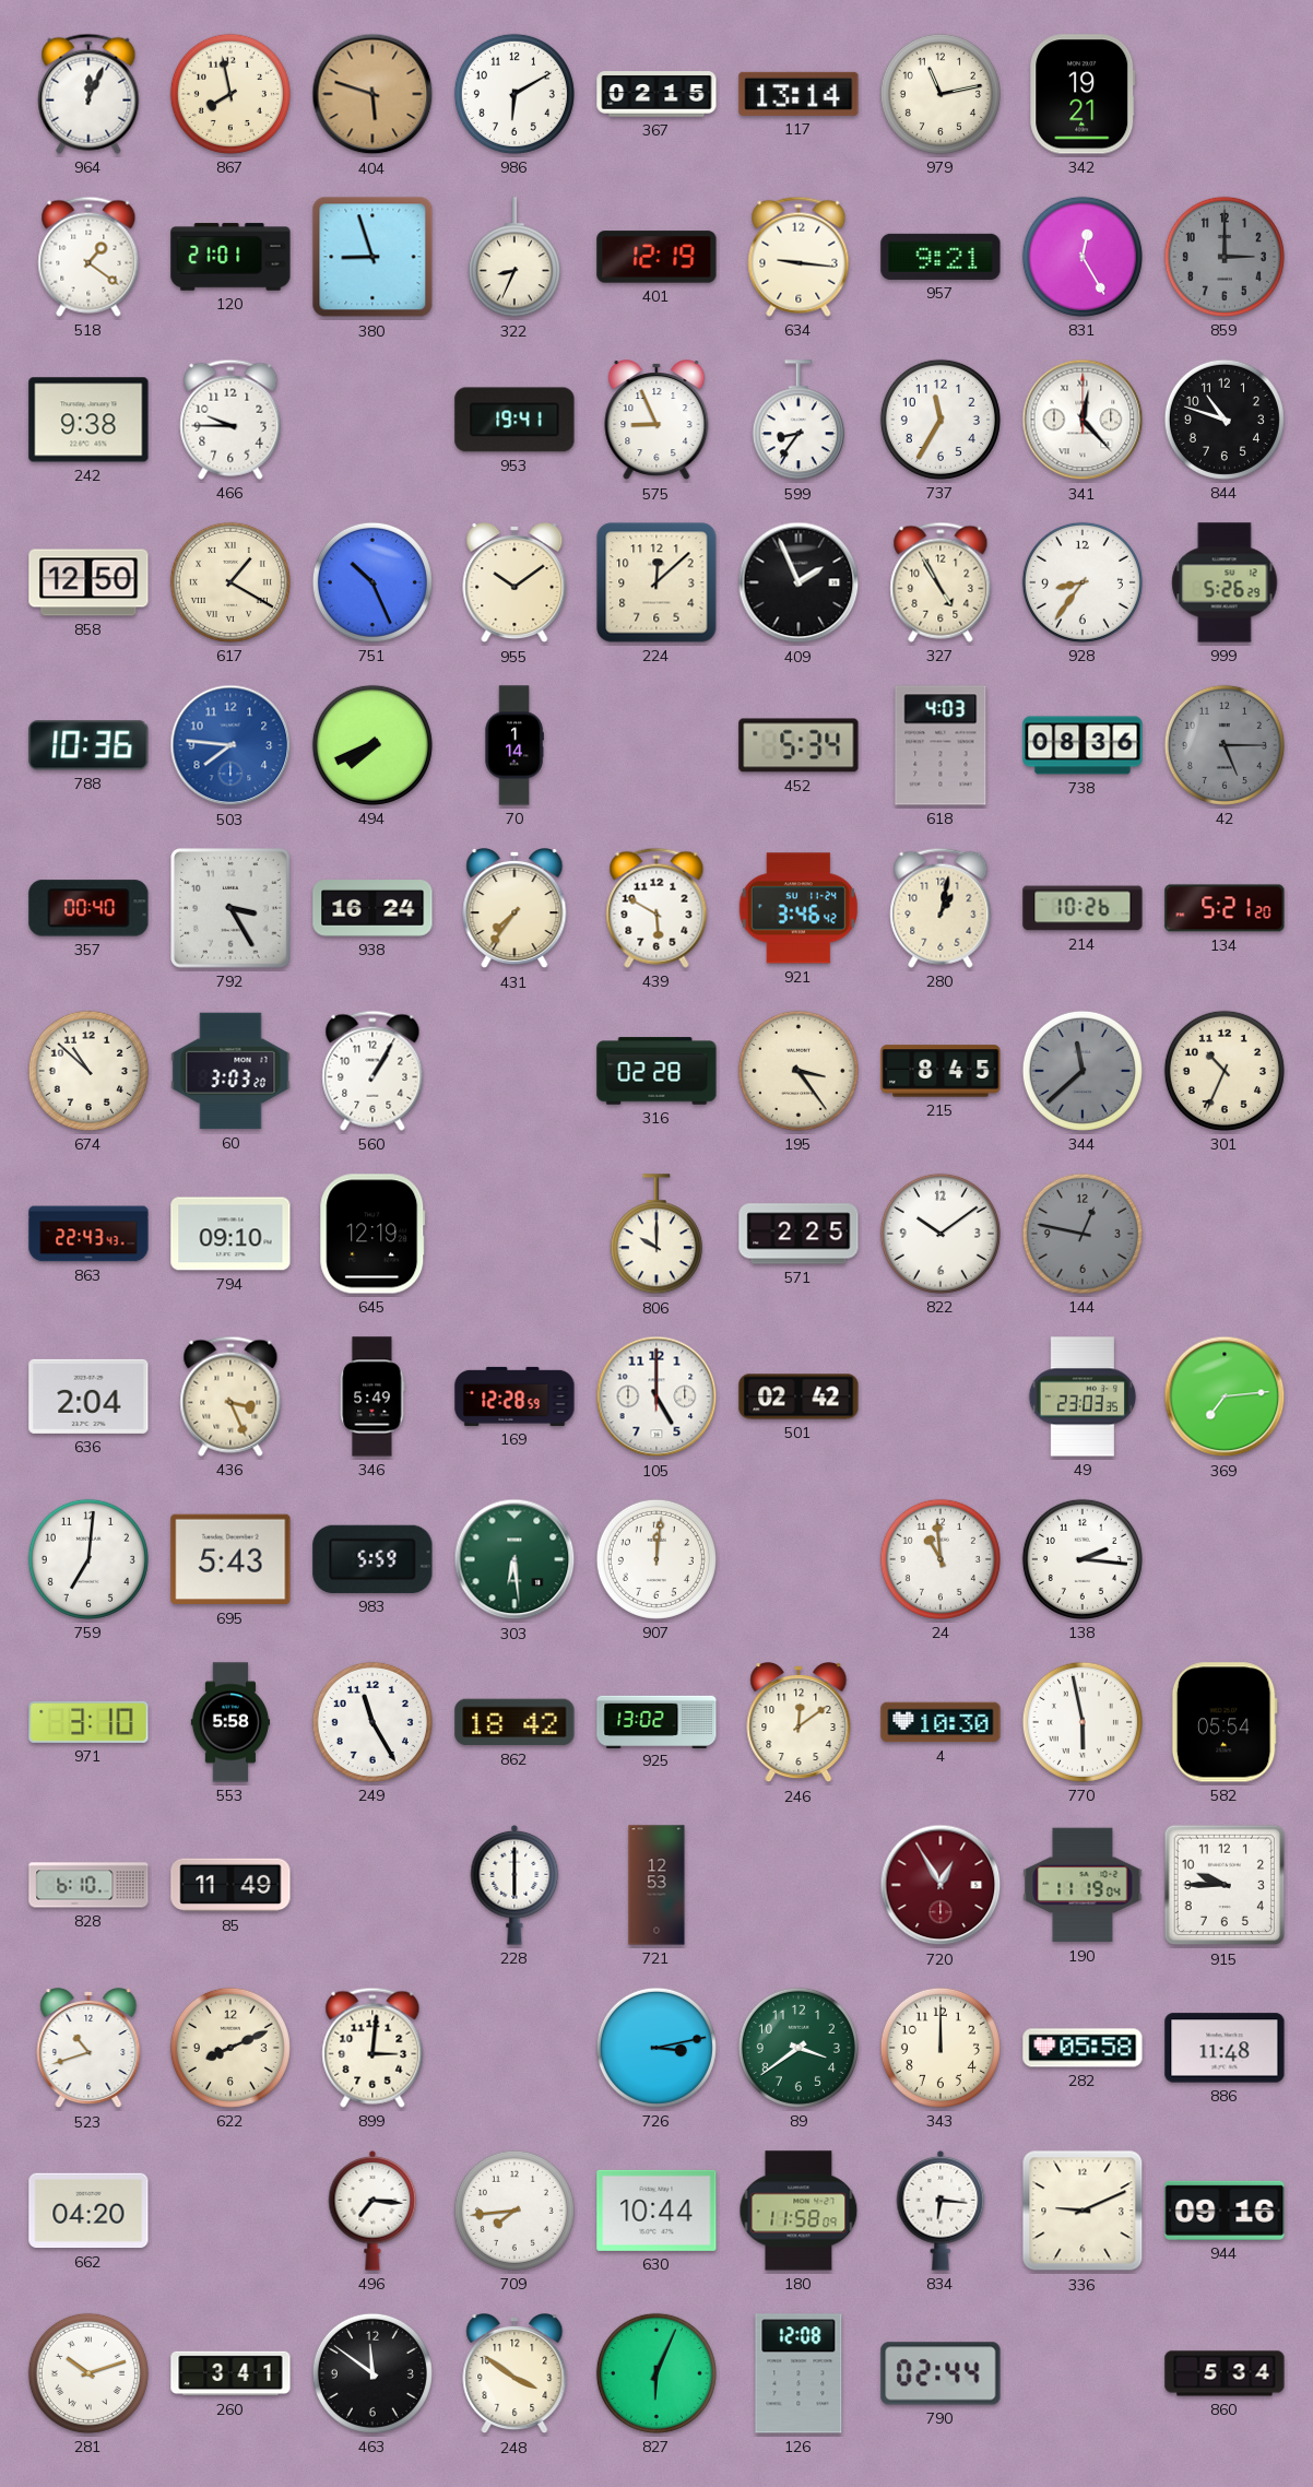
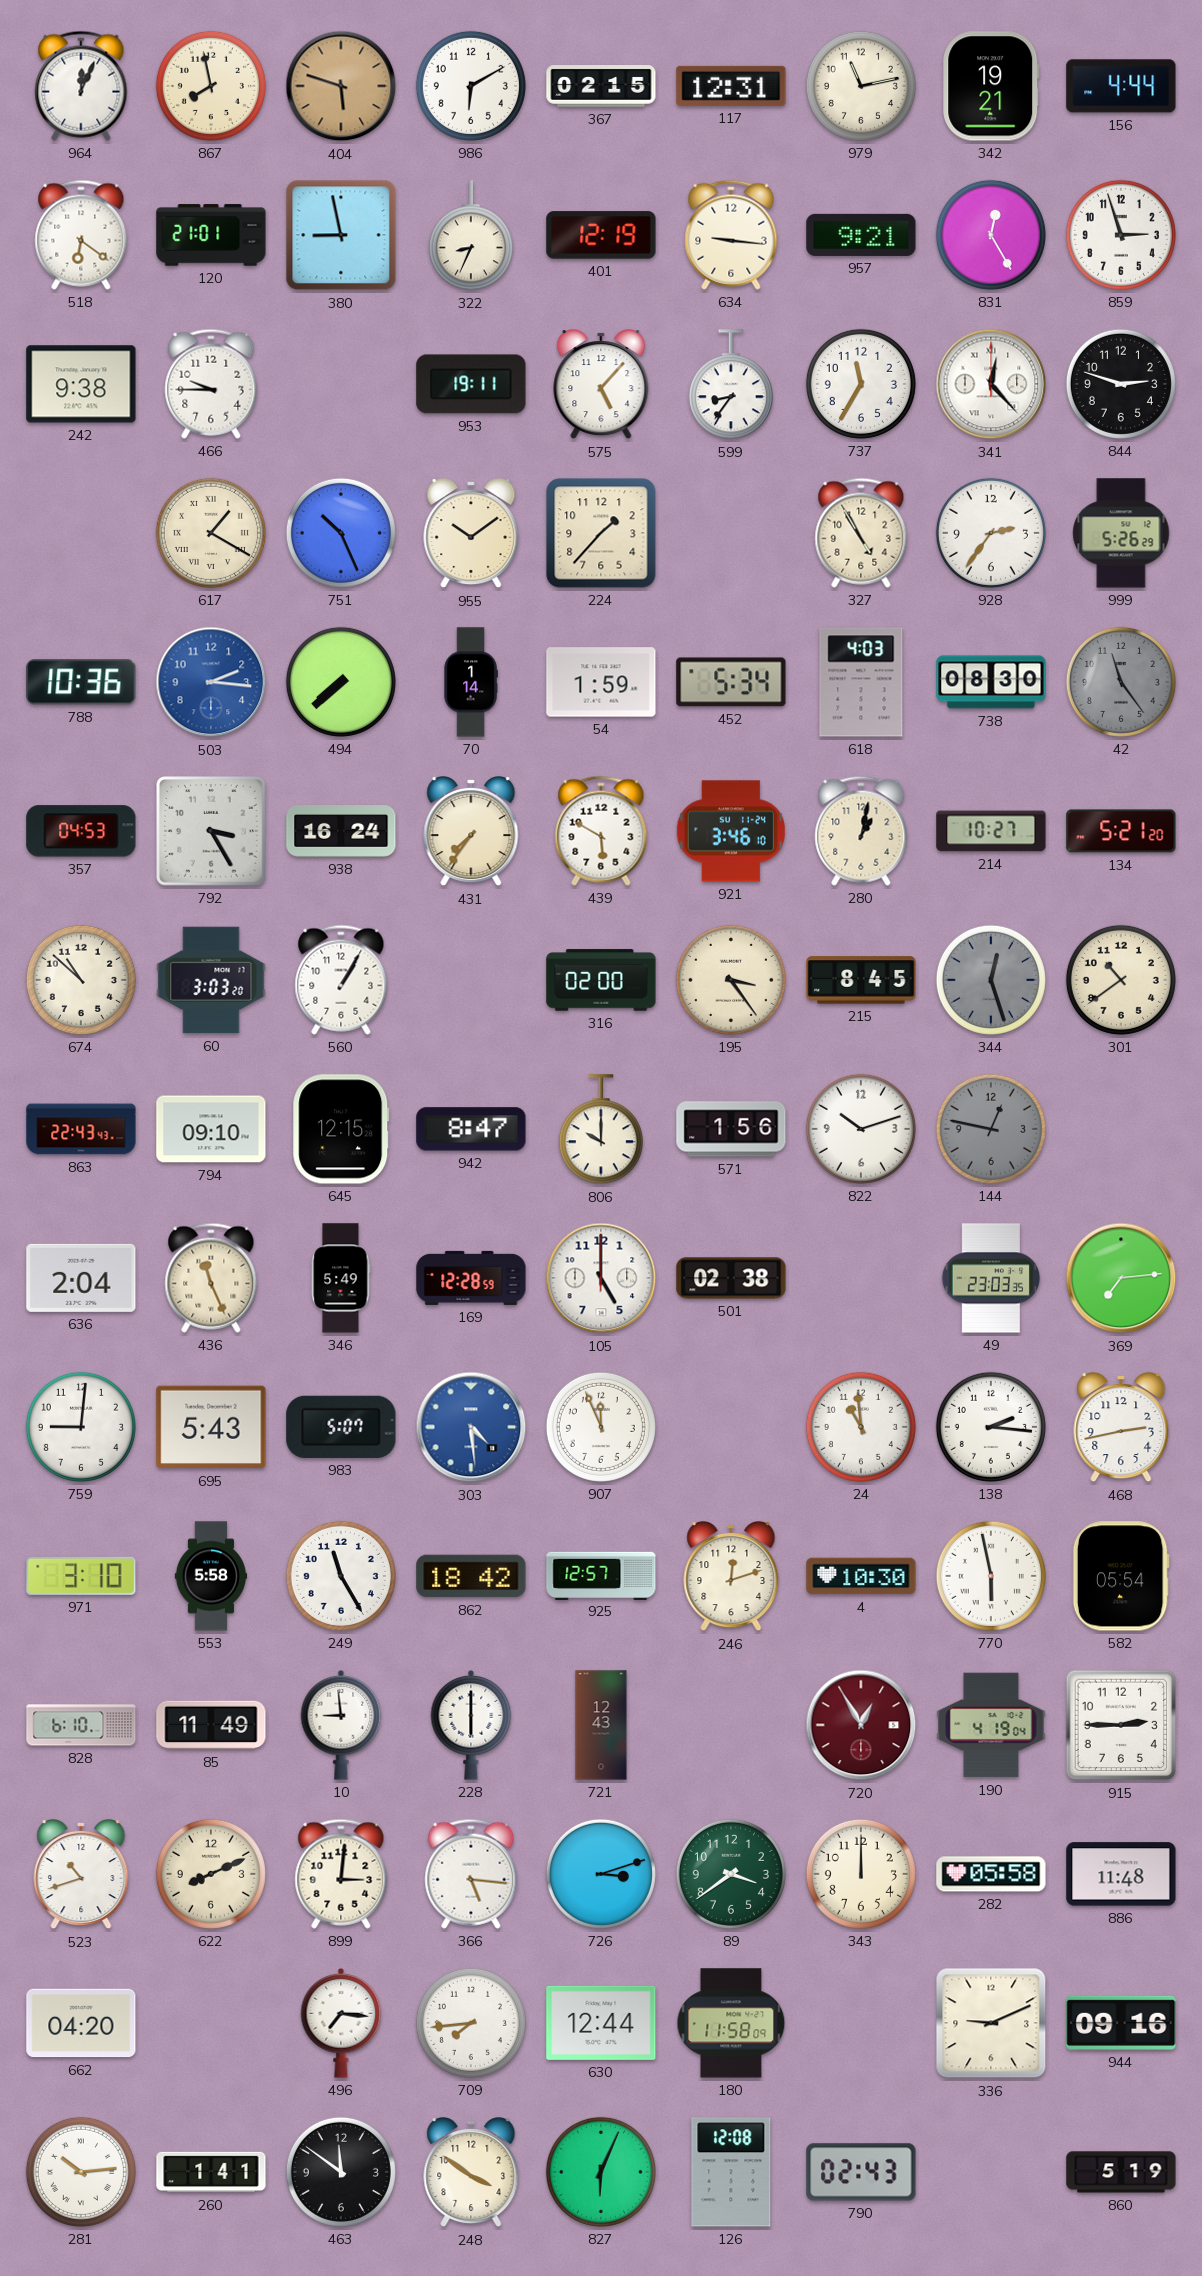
117: 13:14 -> 12:31
156: none -> 4:44
518: 1:21 -> 6:21
380: 8:57 -> 8:58
859: 3:00 -> 2:57
859 dial: grey -> white
953: 19:41 -> 19:11
575: 8:56 -> 5:07
844: 10:48 -> 2:48
858: 12:50 -> none
224: 12:08 -> 1:37
409: 1:56 -> none
928: 8:36 -> 2:36
503: 7:46 -> 2:16
494: 7:41 -> 7:38
54: none -> 1:59
738: 08:36 -> 08:30
42: 5:15 -> 11:24
357: 00:40 -> 04:53
921: 3:46:42 -> 3:46:10
214: 10:26 -> 10:27
316: 02:28 -> 02:00
344: 11:38 -> 12:27
301: 10:34 -> 10:39
645: 12:19 -> 12:15
942: none -> 8:47
571: 2:25 -> 1:56
822: 10:09 -> 10:12
436: 3:26 -> 11:26
501: 02:42 -> 02:38
759: 7:01 -> 9:01
983: 5:59 -> 5:07
303: 6:29 -> 4:29
303 dial: green -> blue
907: 12:01 -> 11:56
468: none -> 2:43
925: 13:02 -> 12:57
246: 12:09 -> 12:12
10: none -> 8:59
721: 12:53 -> 12:43
190: 11:19 -> 4:19
915: 9:45 -> 2:45
366: none -> 5:16
726: 3:13 -> 3:12
630: 10:44 -> 12:44
834: 6:16 -> none
281: 10:12 -> 10:14
260: 3:41 -> 1:41
790: 02:44 -> 02:43
860: 5:34 -> 5:19
